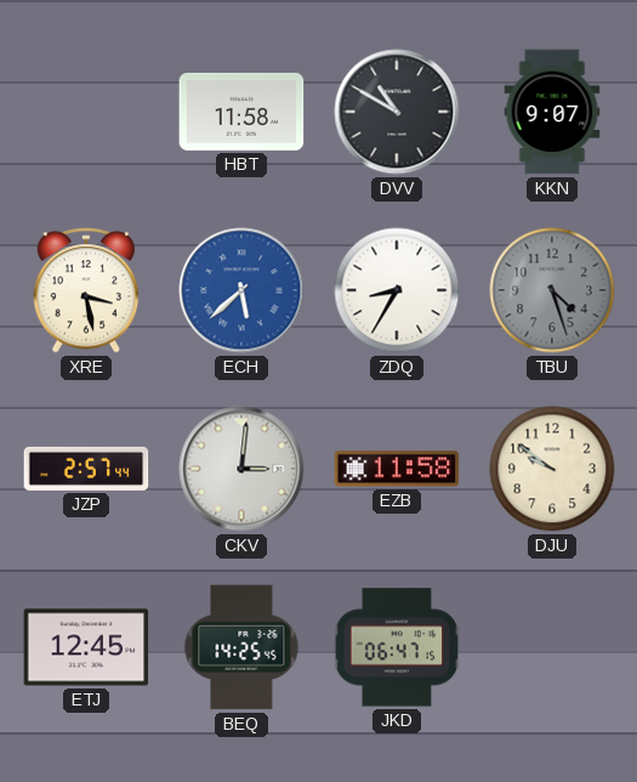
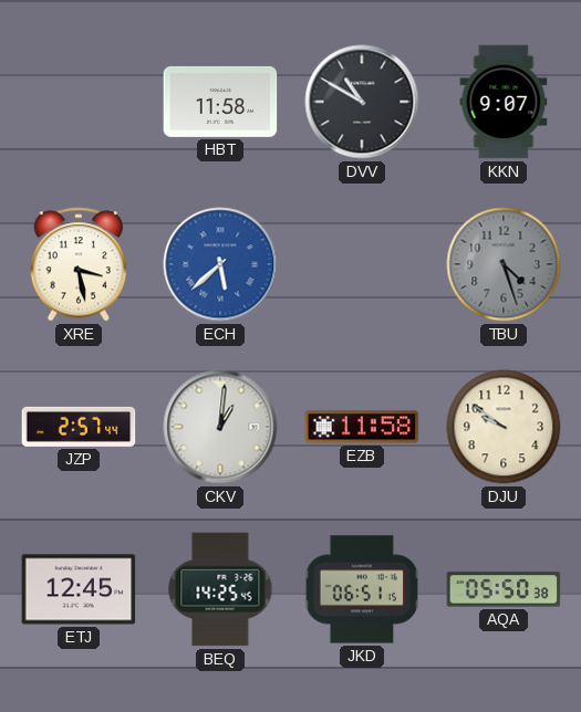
ZDQ: 8:35 -> none
CKV: 3:01 -> 1:01
JKD: 06:47 -> 06:51
AQA: none -> 05:50
